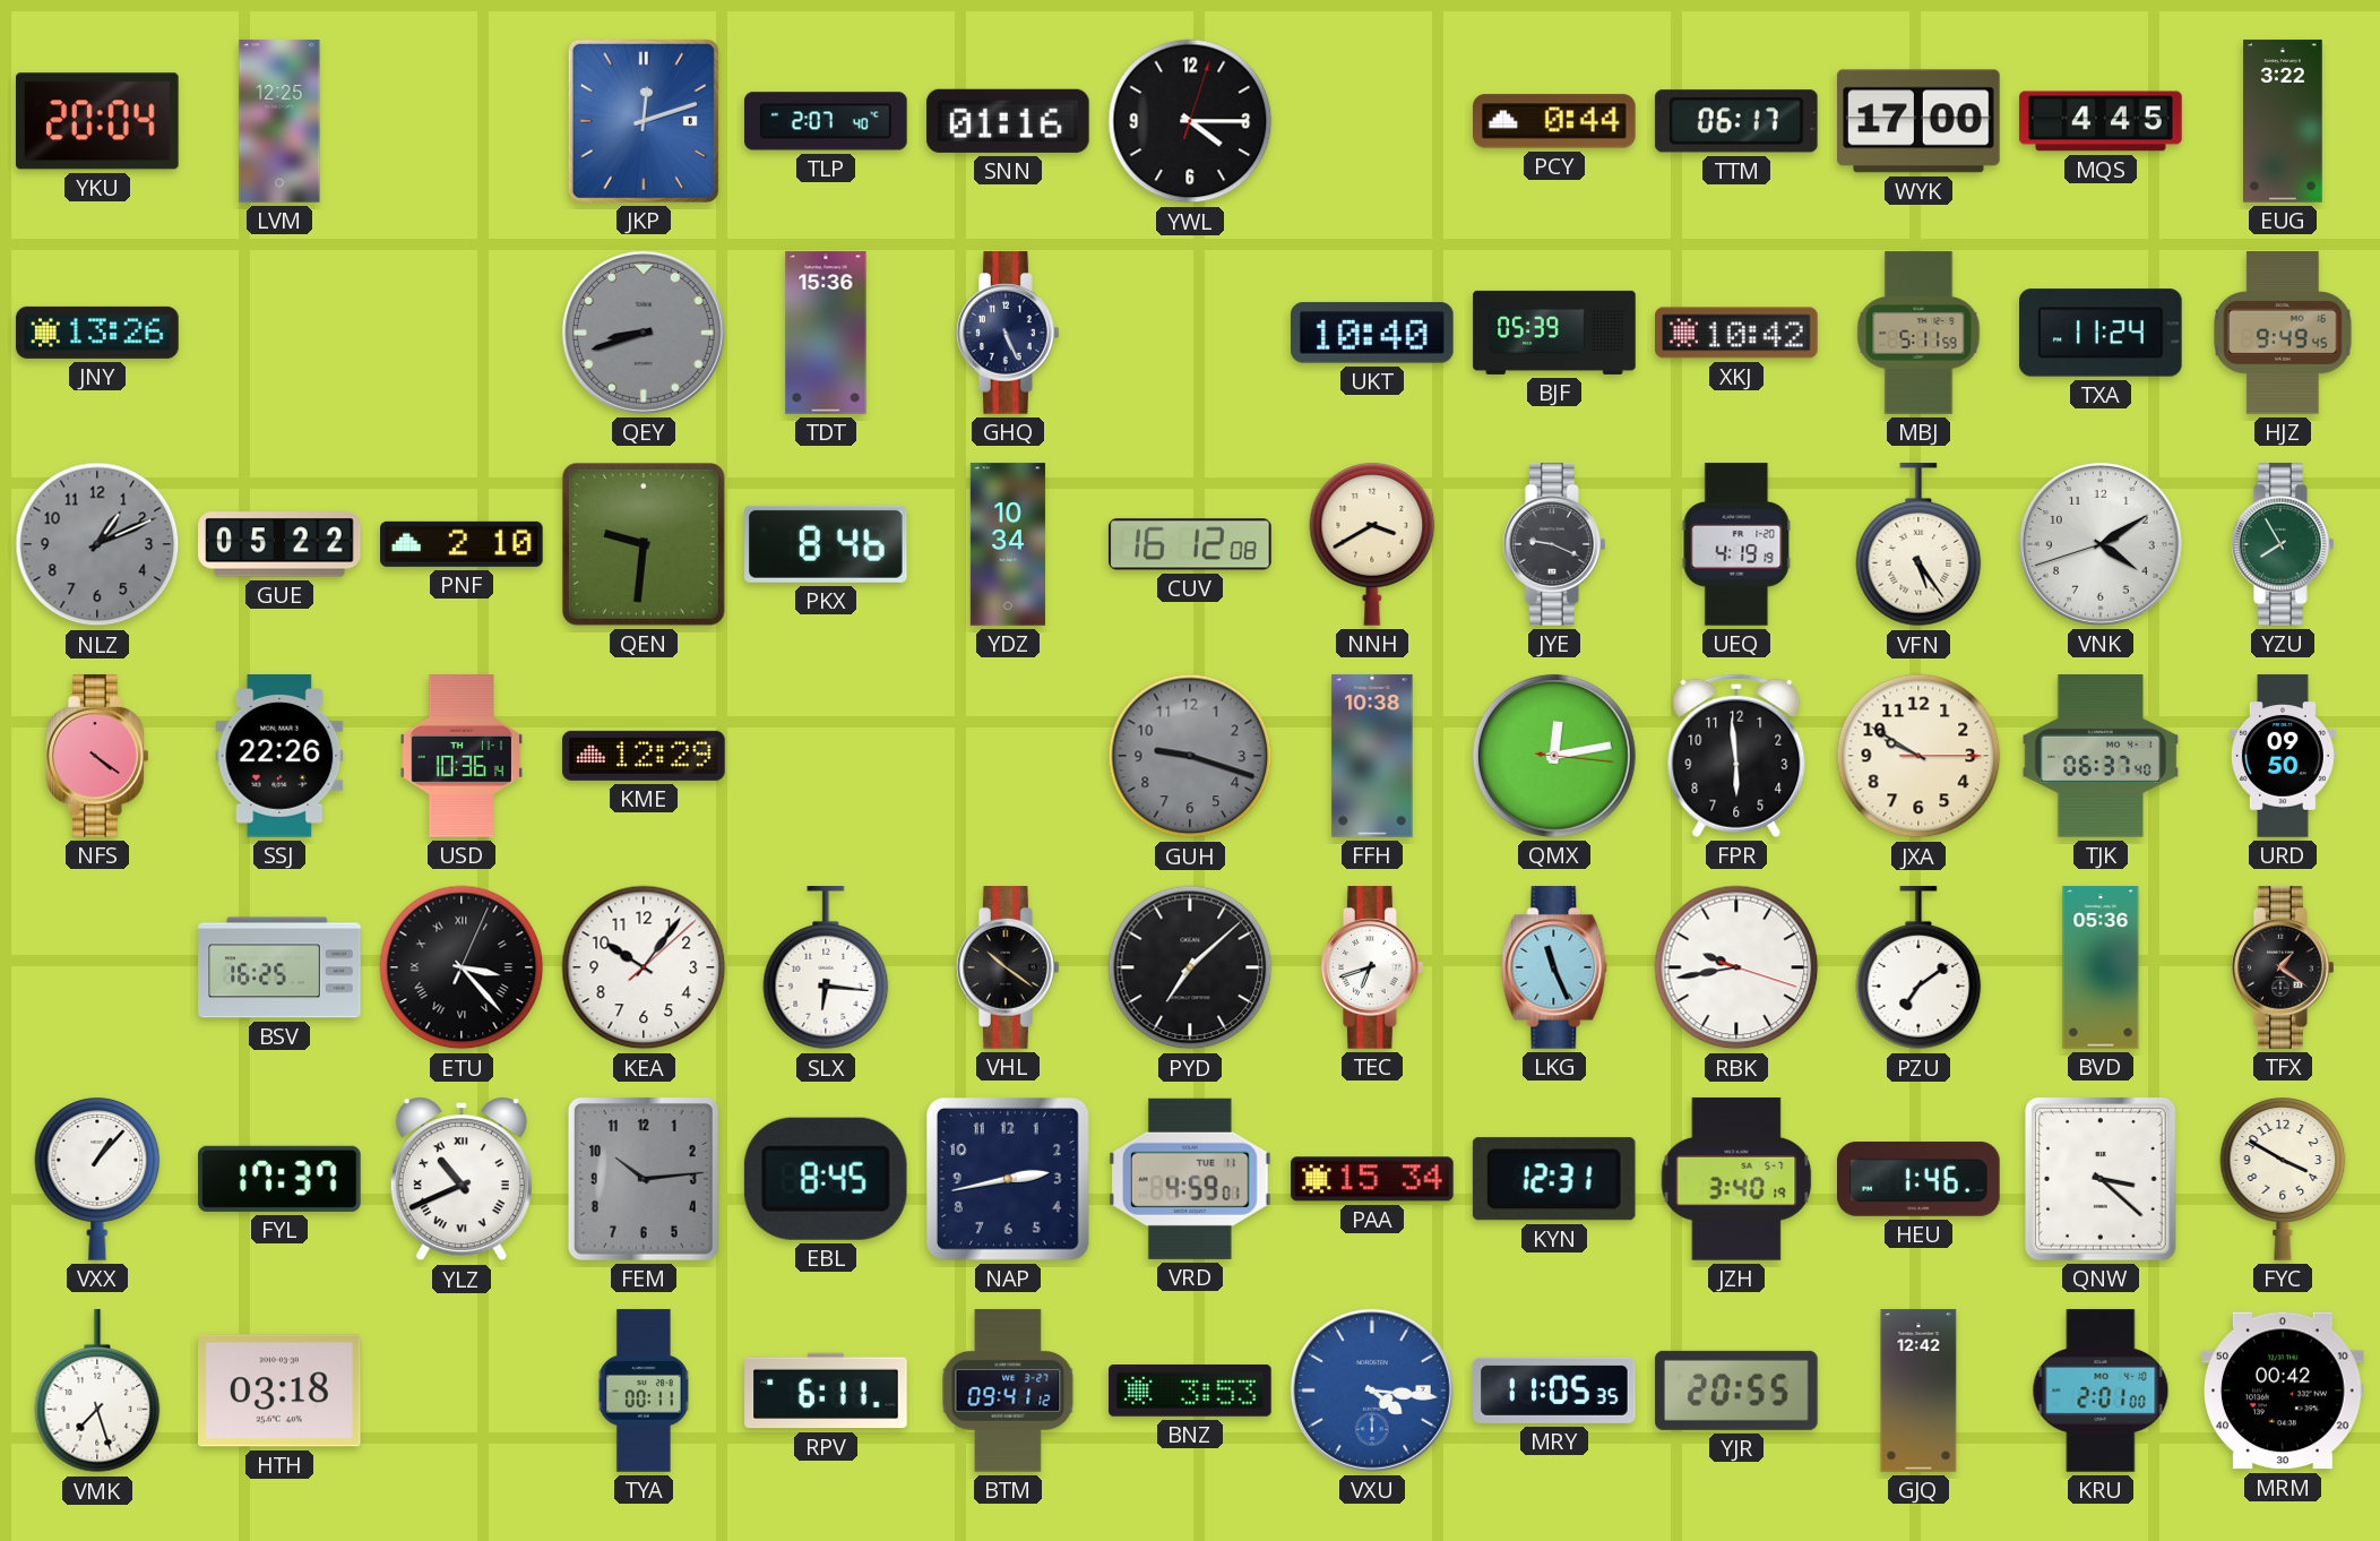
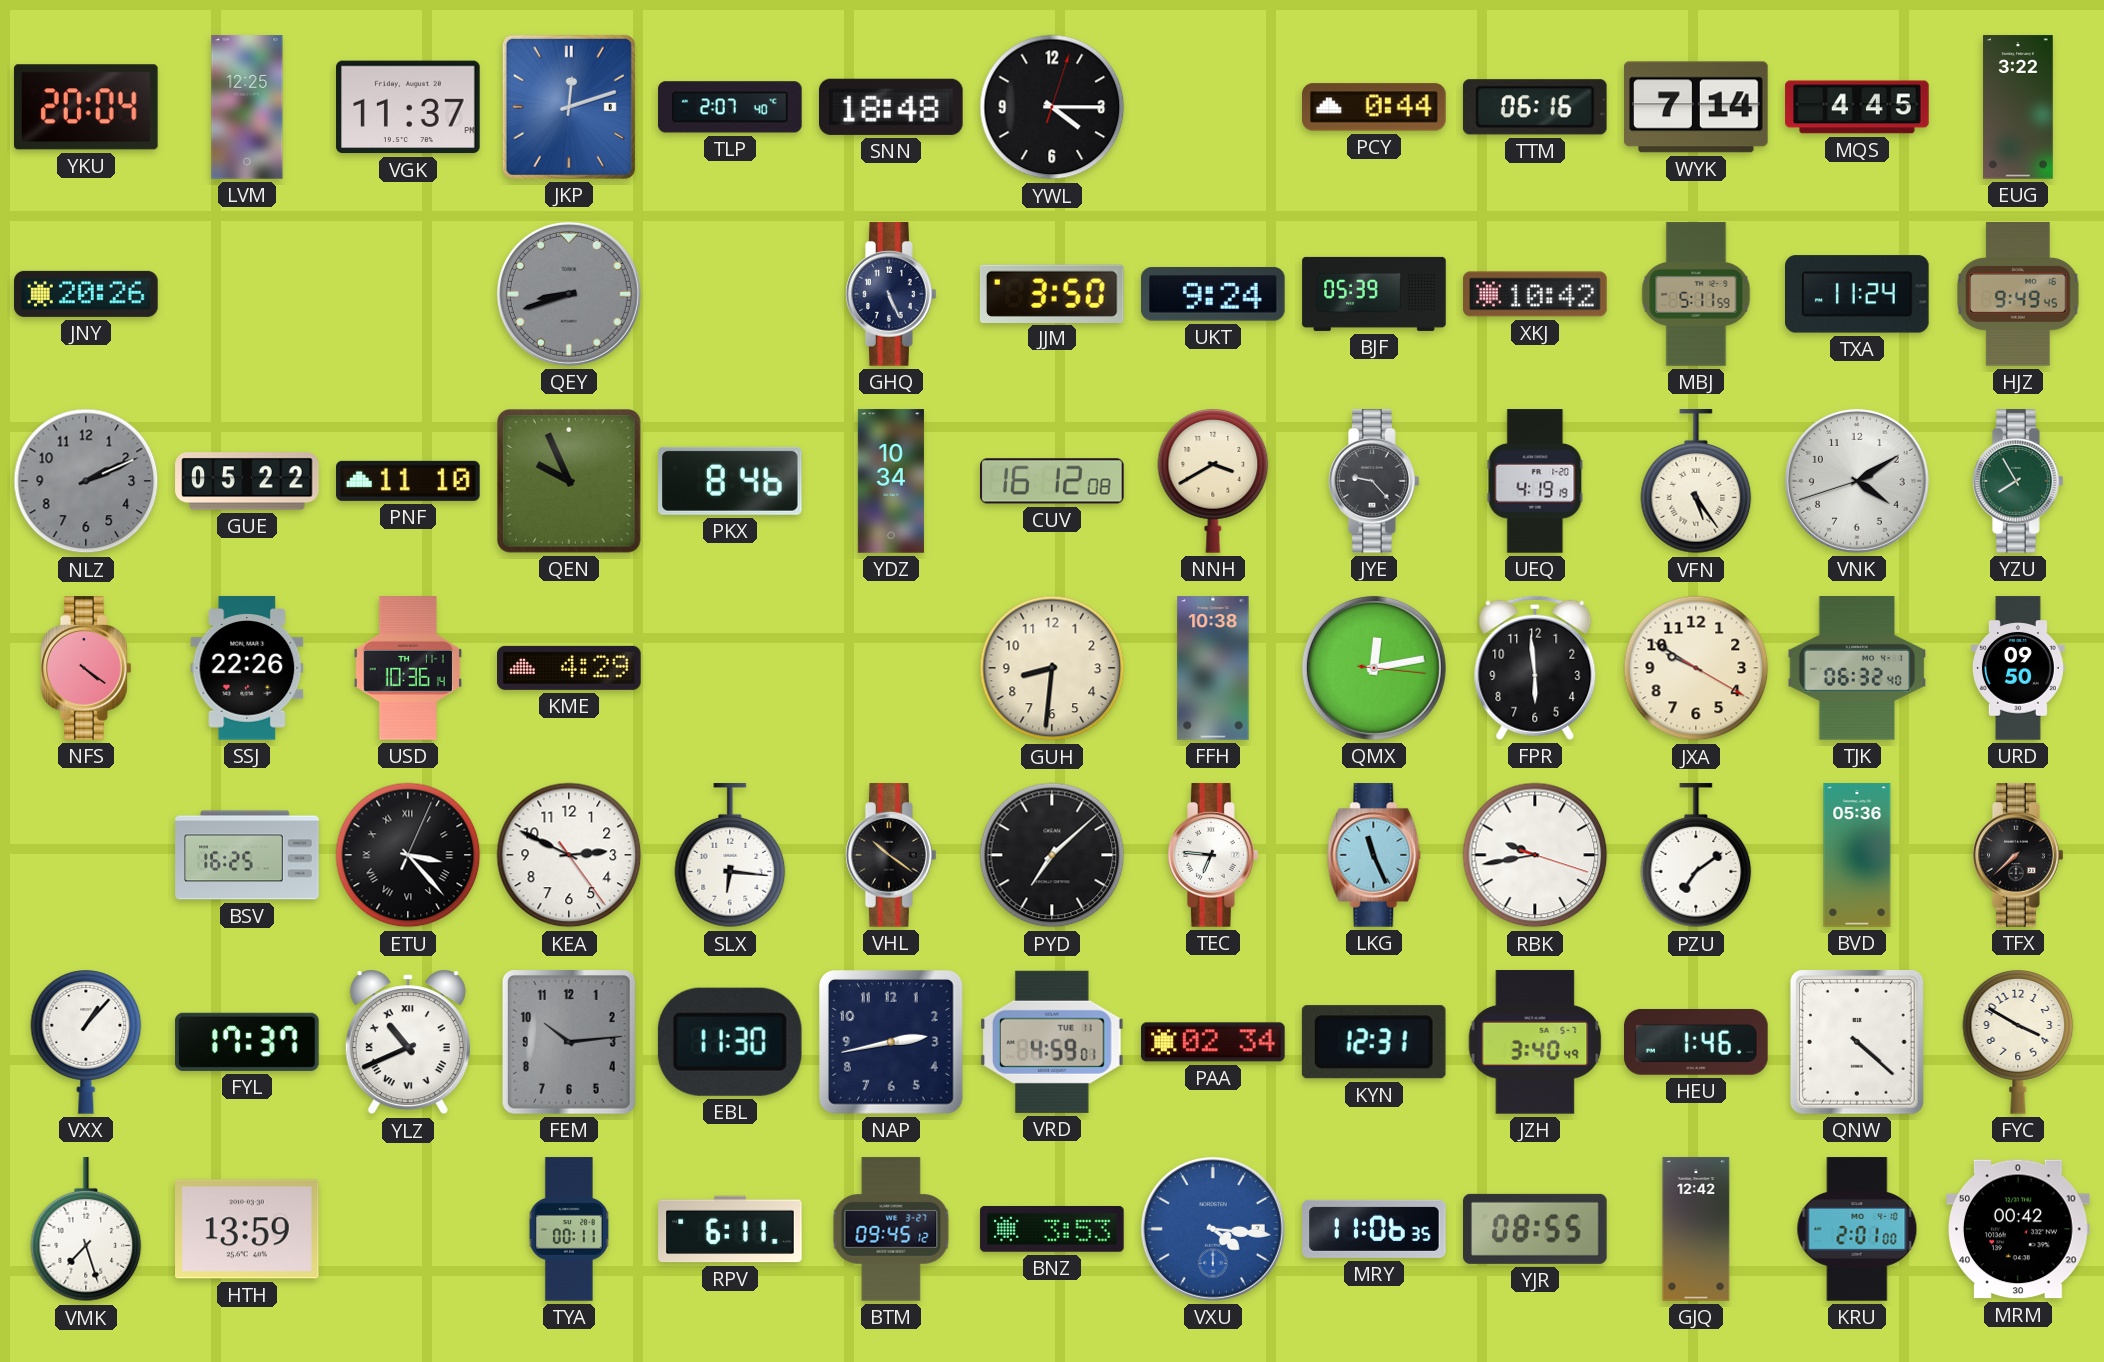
VGK: none -> 11:37
SNN: 01:16 -> 18:48
TTM: 06:17 -> 06:16
WYK: 17:00 -> 7:14
JNY: 13:26 -> 20:26
TDT: 15:36 -> none
JJM: none -> 3:50
UKT: 10:40 -> 9:24
NLZ: 1:11 -> 2:11
PNF: 2:10 -> 11:10
QEN: 9:31 -> 9:56
JYE: 9:19 -> 9:23
KME: 12:29 -> 4:29
GUH: 9:18 -> 8:31
GUH dial: grey -> cream
JXA: 9:50:15 -> 9:50:20
TJK: 06:37 -> 06:32
KEA: 10:06 -> 2:49
TEC: 6:42 -> 6:46
TFX: 1:21 -> 7:38
EBL: 8:45 -> 11:30
PAA: 15:34 -> 02:34
JZH: 3:40:19 -> 3:40:49
QNW: 3:22 -> 4:22
HTH: 03:18 -> 13:59
BTM: 09:41 -> 09:45
MRY: 11:05 -> 11:06
YJR: 20:55 -> 08:55
